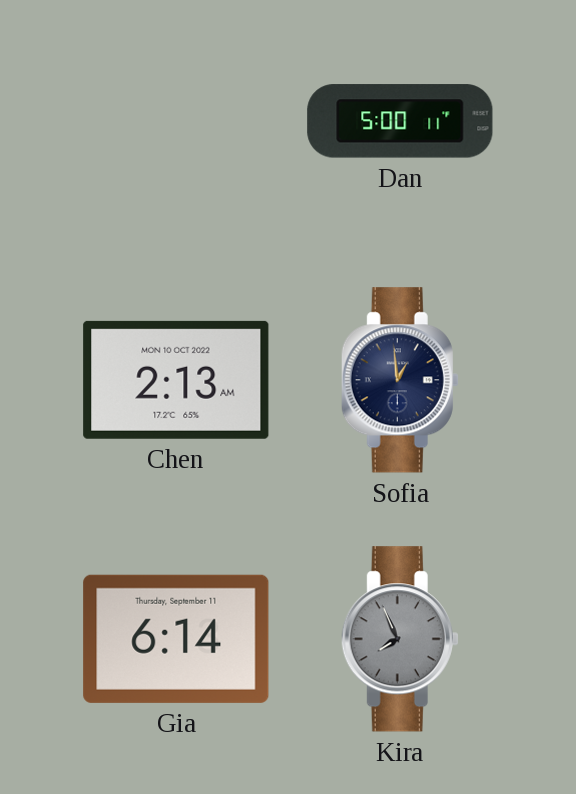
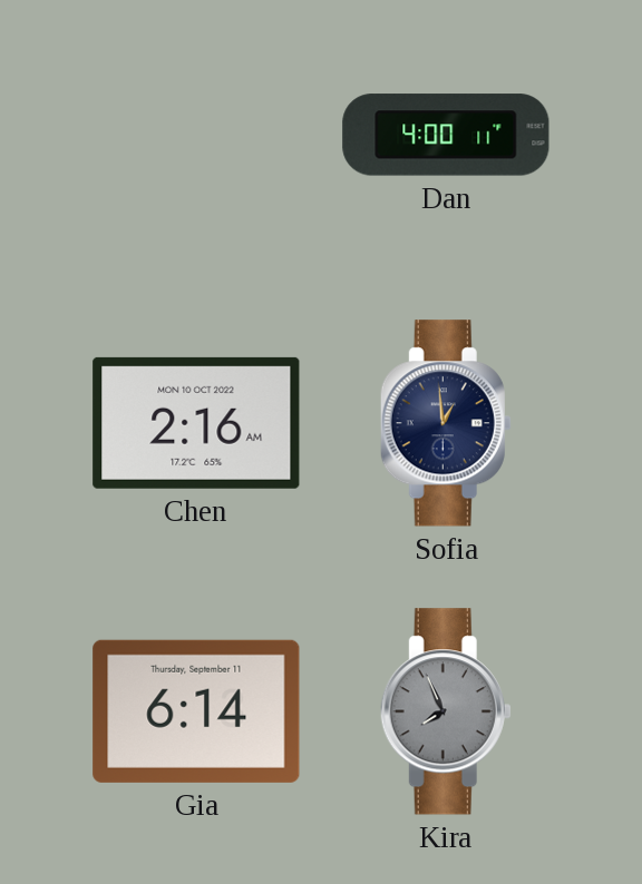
Dan: 5:00 -> 4:00
Chen: 2:13 -> 2:16
